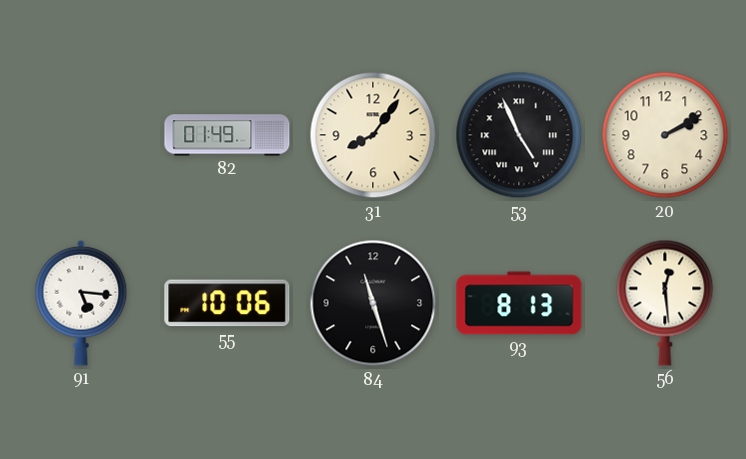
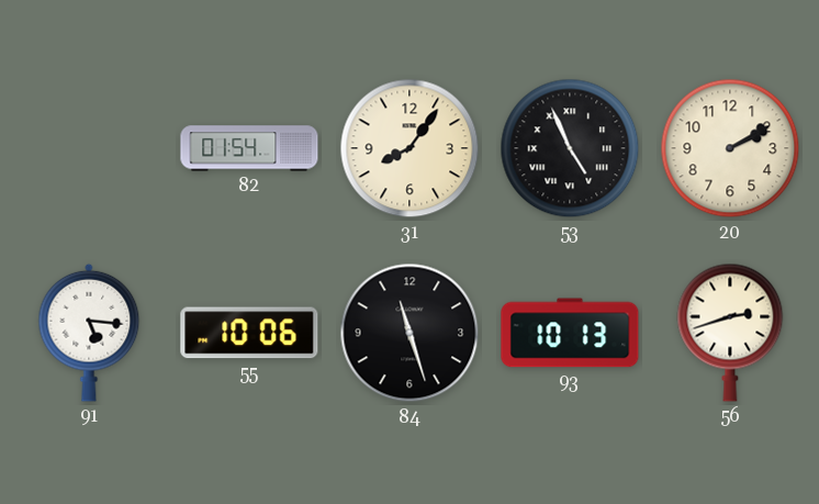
82: 01:49 -> 01:54
93: 8:13 -> 10:13
56: 12:29 -> 2:42
